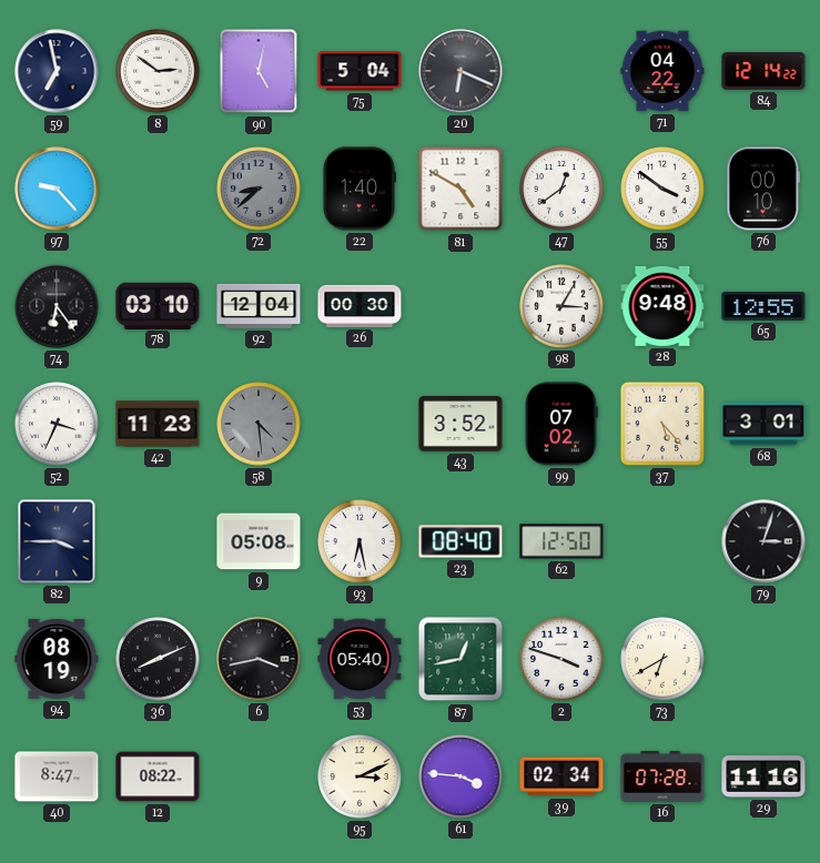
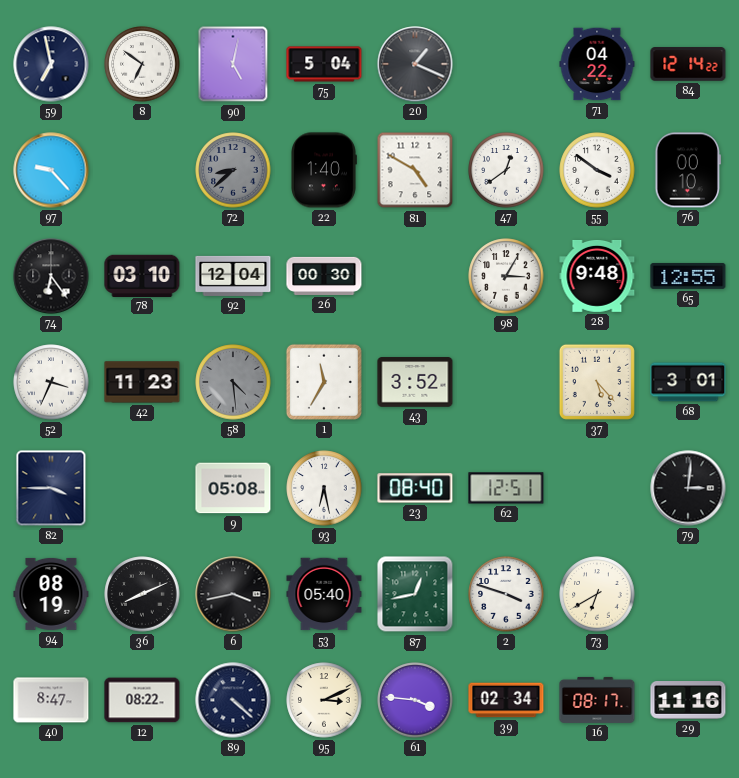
8: 2:51 -> 6:51
20: 6:19 -> 1:19
1: none -> 11:35
99: 07:02 -> none
62: 12:50 -> 12:51
79: 3:03 -> 3:01
89: none -> 4:22
16: 07:28 -> 08:17
